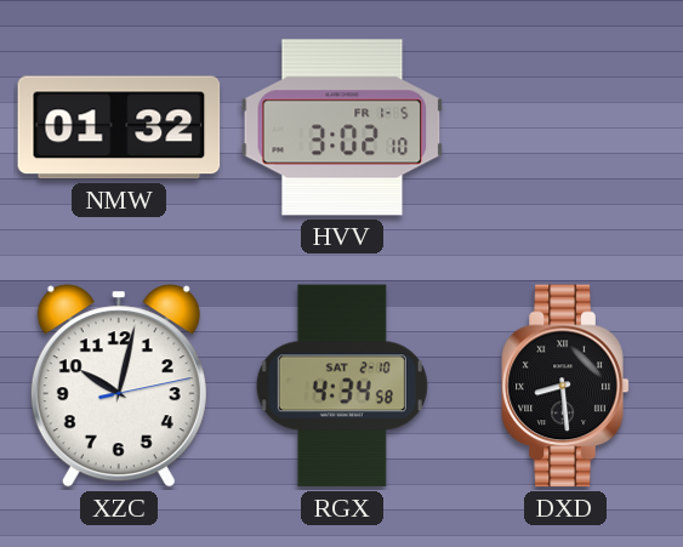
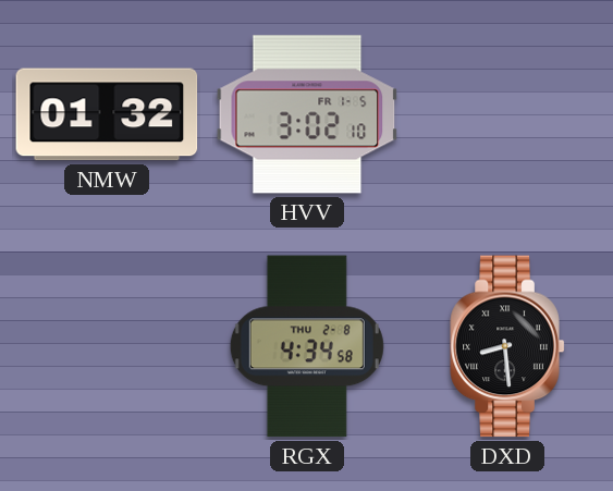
XZC: 10:02 -> none
RGX date: SAT 2-10 -> THU 2-8
